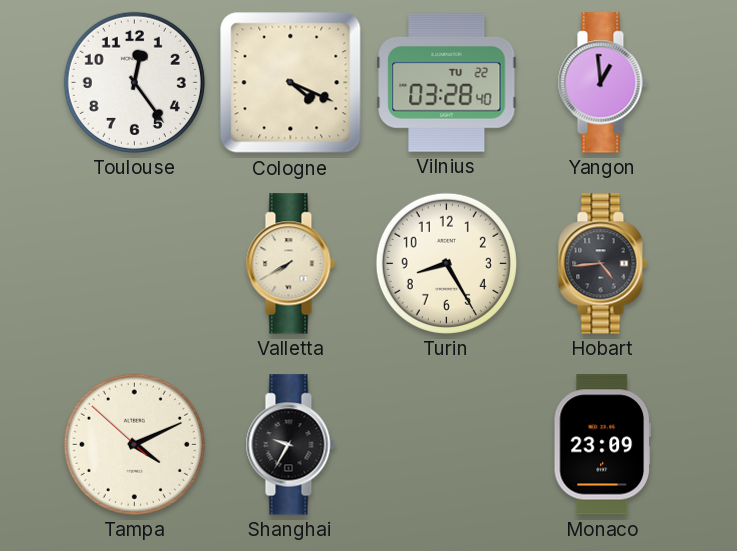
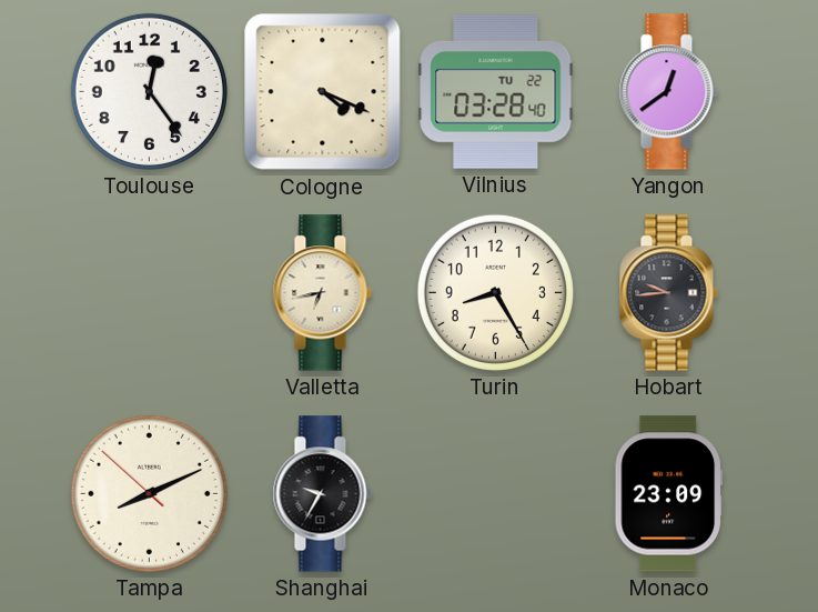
Yangon: 12:59 -> 12:39
Valletta: 7:40 -> 6:43
Hobart: 4:44 -> 9:44
Tampa: 4:10 -> 8:10
